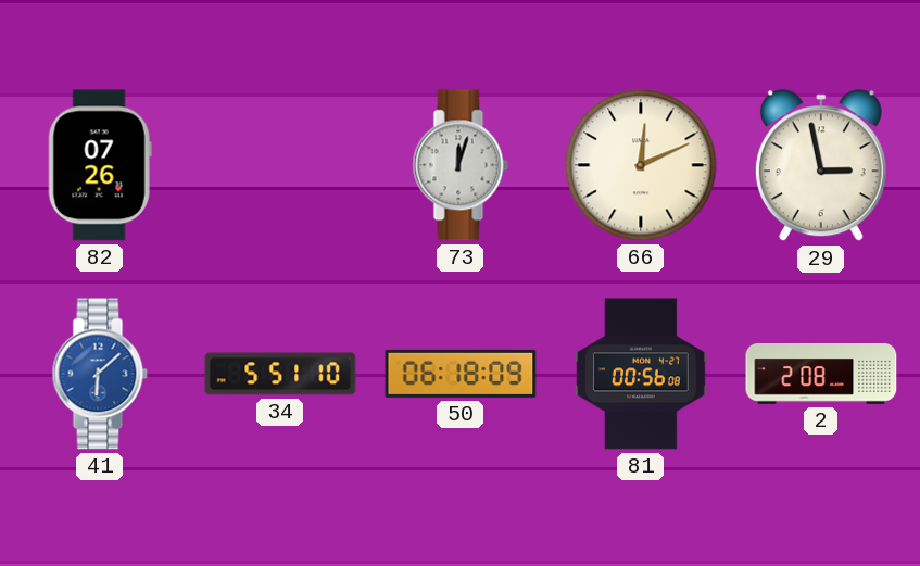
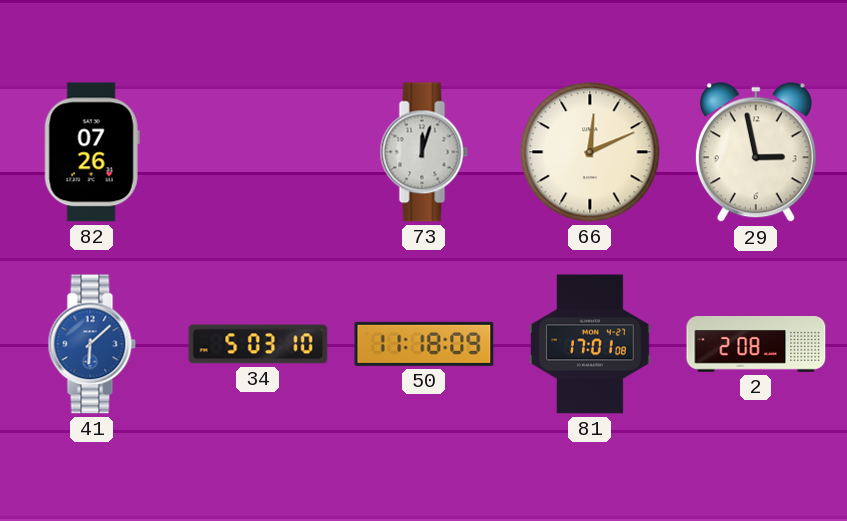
34: 5:51 -> 5:03
50: 06:18 -> 11:18
81: 00:56 -> 17:01
